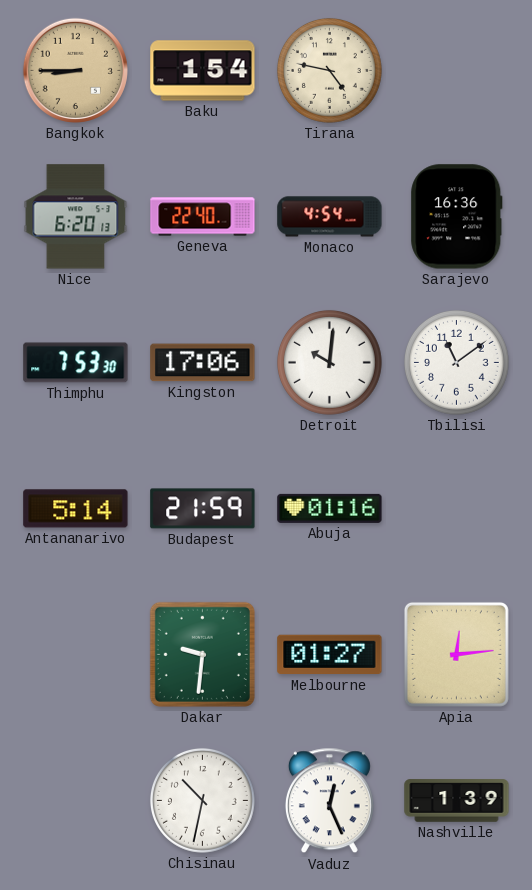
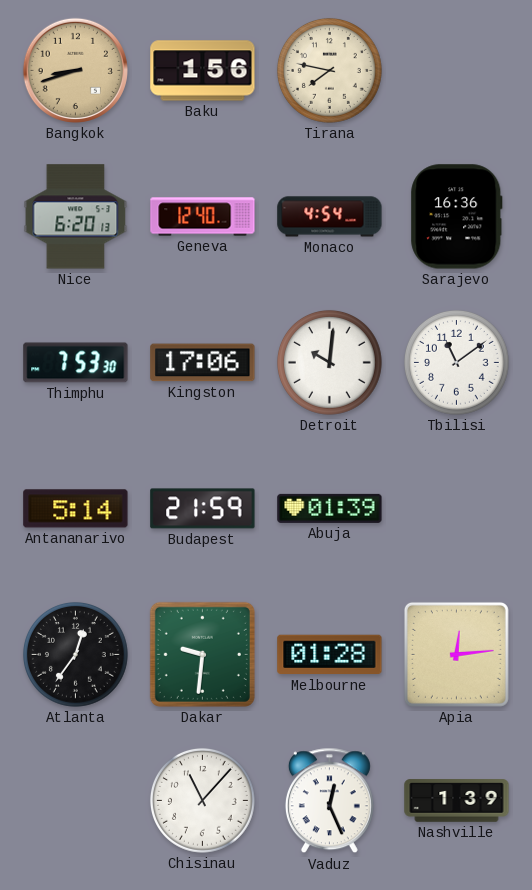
Bangkok: 8:45 -> 8:42
Baku: 1:54 -> 1:56
Tirana: 4:47 -> 7:47
Geneva: 22:40 -> 12:40
Abuja: 01:16 -> 01:39
Atlanta: none -> 12:36
Melbourne: 01:27 -> 01:28
Chisinau: 10:32 -> 11:07
